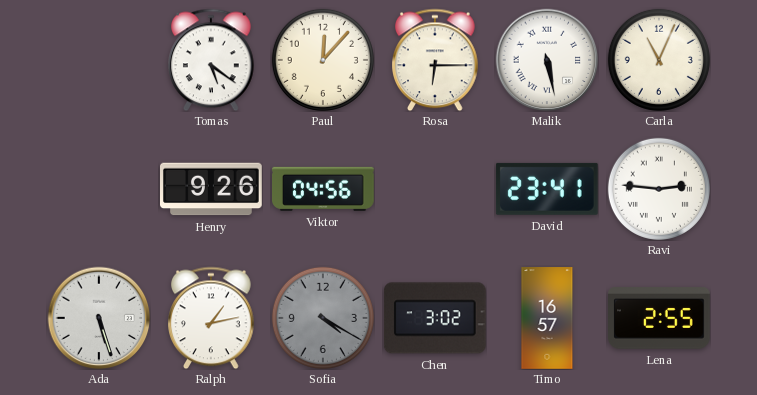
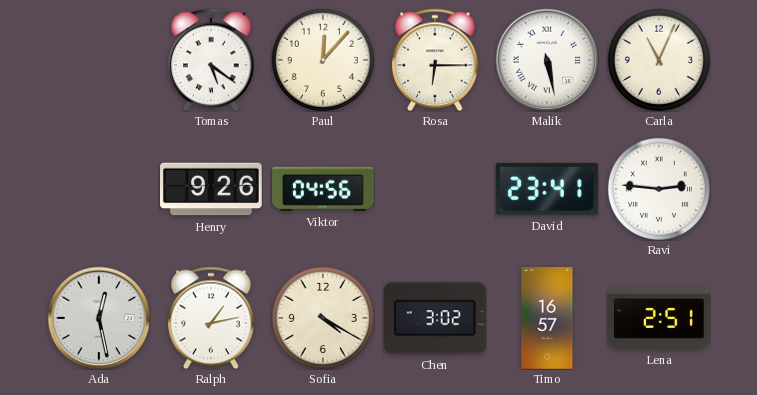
Ada: 5:27 -> 12:28
Sofia dial: grey -> cream
Lena: 2:55 -> 2:51
